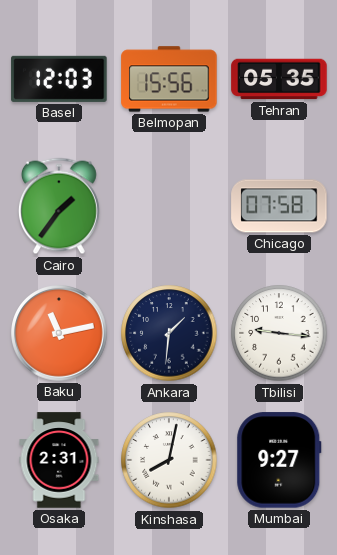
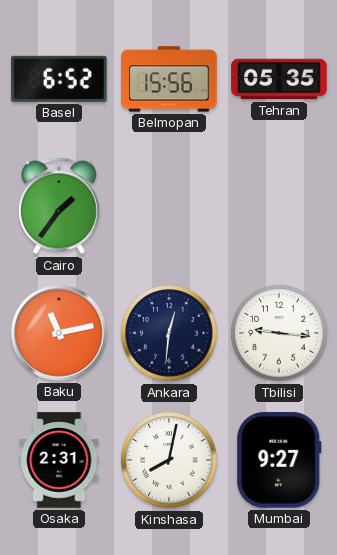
Basel: 12:03 -> 6:52
Chicago: 07:58 -> none
Ankara: 1:31 -> 12:31
